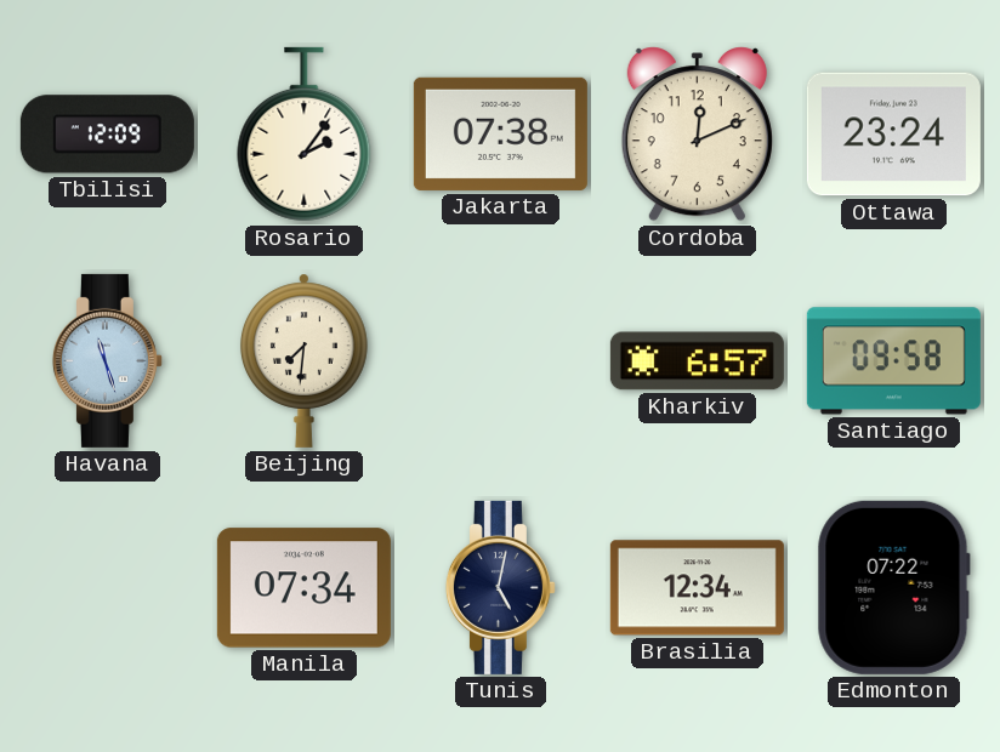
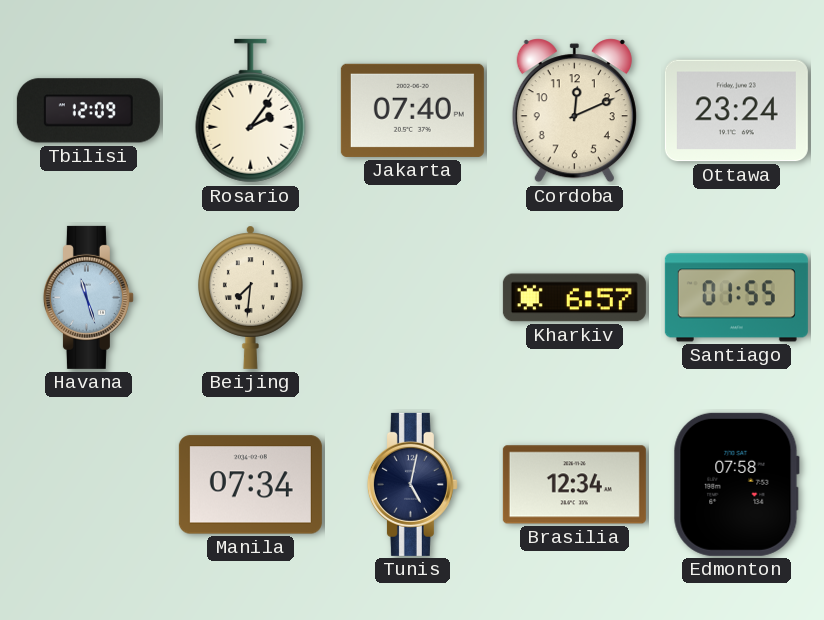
Jakarta: 07:38 -> 07:40
Santiago: 09:58 -> 01:55
Edmonton: 07:22 -> 07:58
